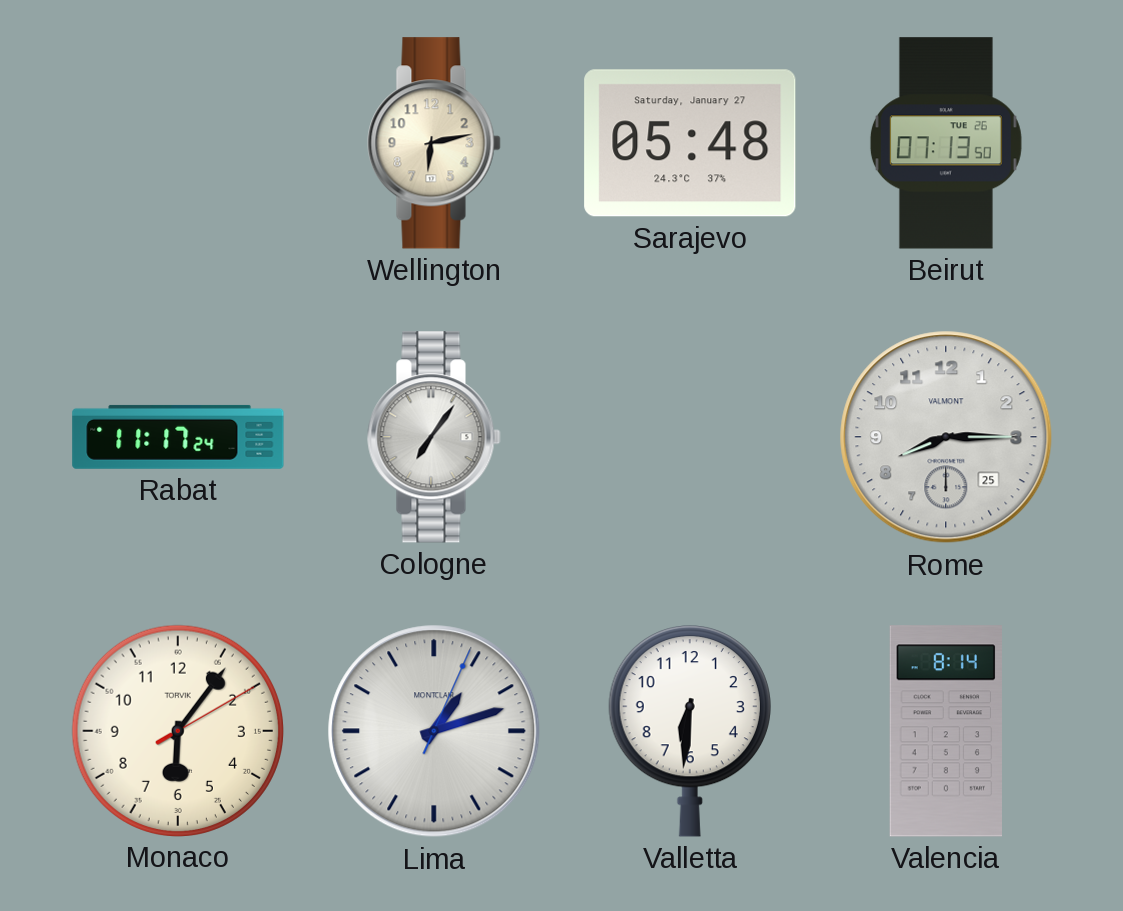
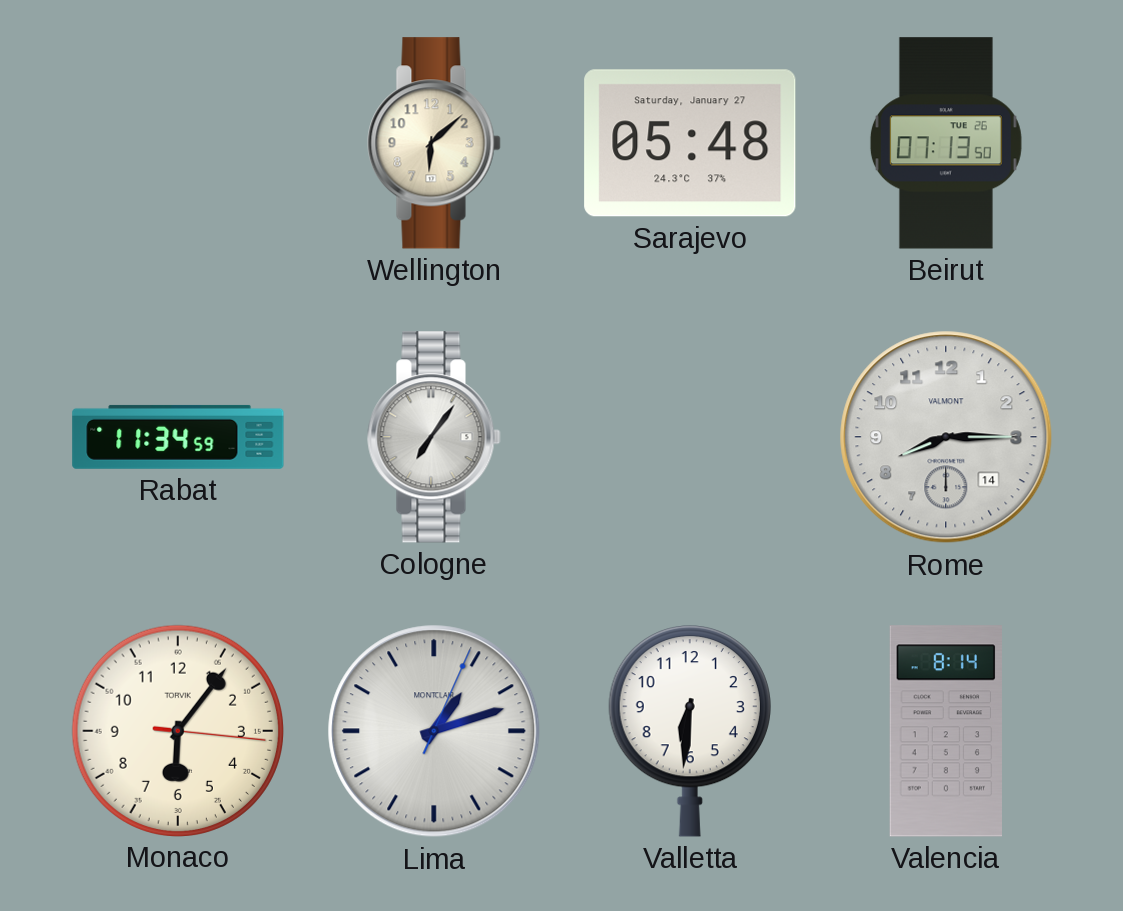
Wellington: 6:13 -> 6:08
Rabat: 11:17 -> 11:34
Rome date: 25 -> 14
Monaco: 6:06:10 -> 6:06:16
